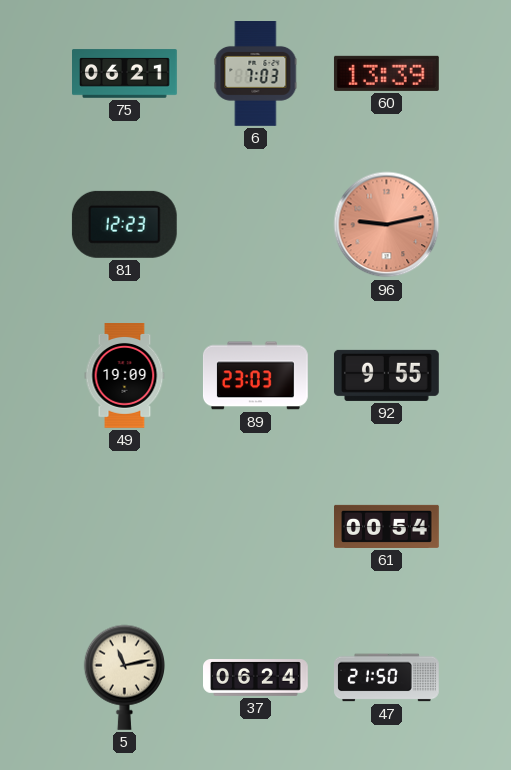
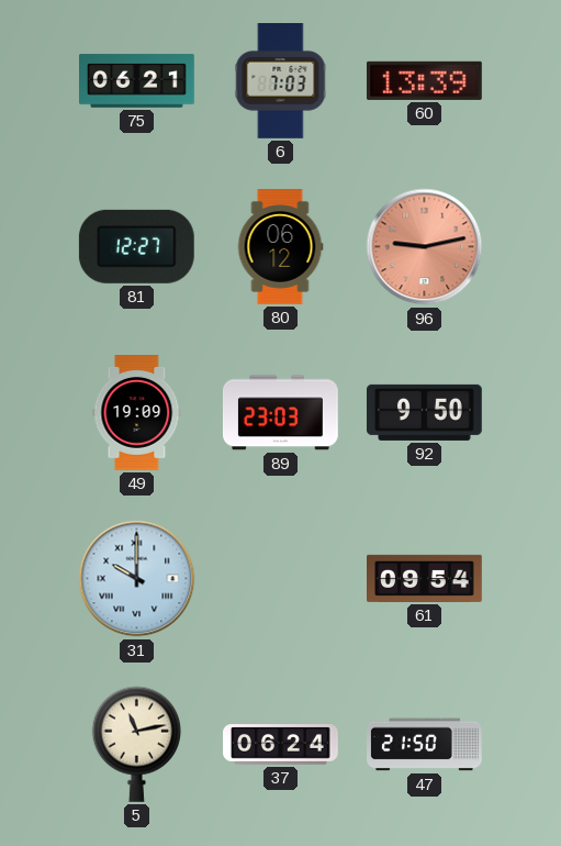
81: 12:23 -> 12:27
80: none -> 06:12
92: 9:55 -> 9:50
31: none -> 10:00
61: 00:54 -> 09:54
